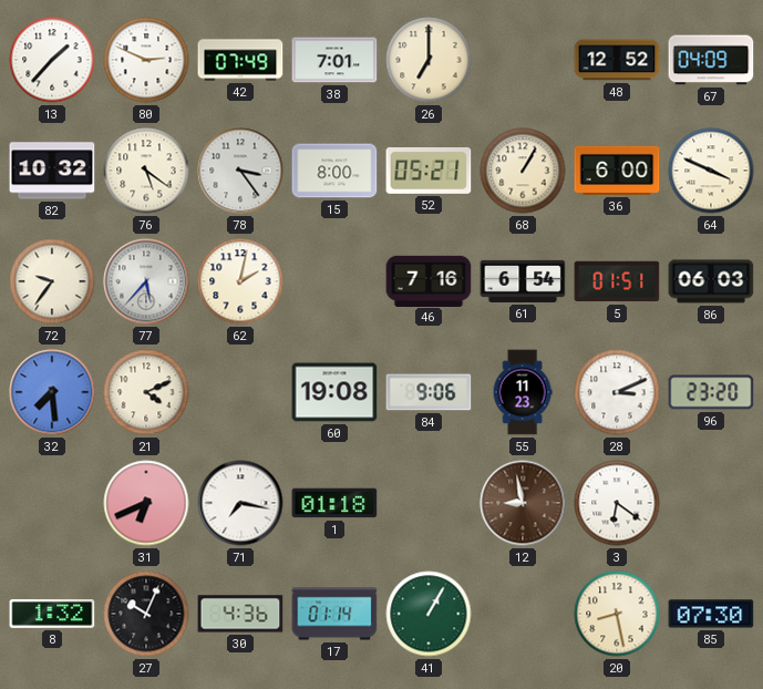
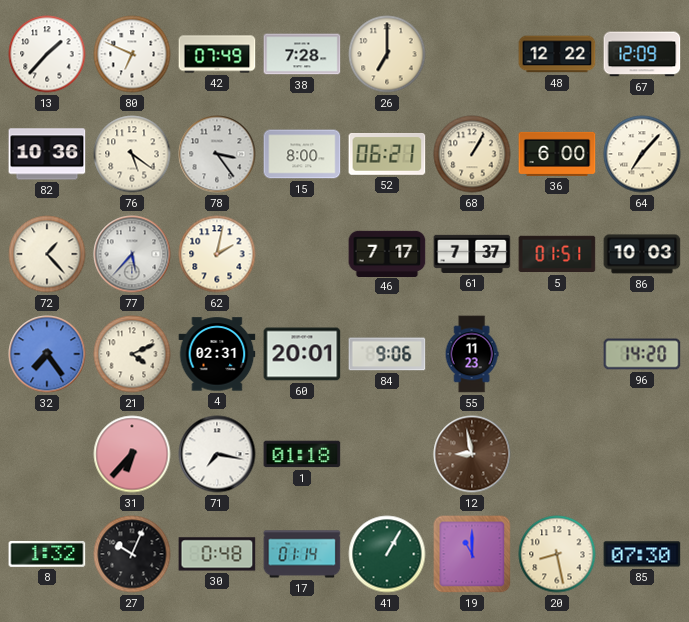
80: 2:49 -> 6:49
38: 7:01 -> 7:28
48: 12:52 -> 12:22
67: 04:09 -> 12:09
82: 10:32 -> 10:36
52: 05:21 -> 06:21
64: 3:49 -> 7:07
72: 9:36 -> 1:23
46: 7:16 -> 7:17
61: 6:54 -> 7:37
86: 06:03 -> 10:03
32: 7:29 -> 7:24
4: none -> 02:31
60: 19:08 -> 20:01
28: 3:11 -> none
96: 23:20 -> 14:20
31: 6:41 -> 6:37
3: 6:21 -> none
30: 4:36 -> 0:48
19: none -> 11:00
